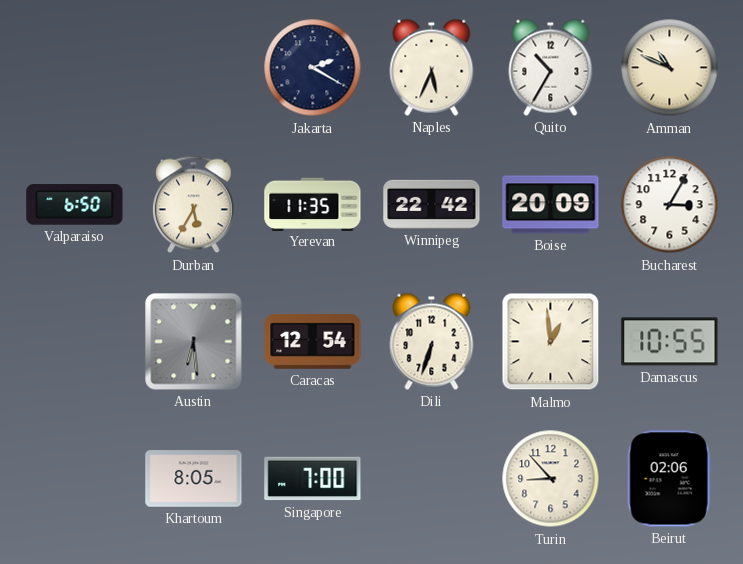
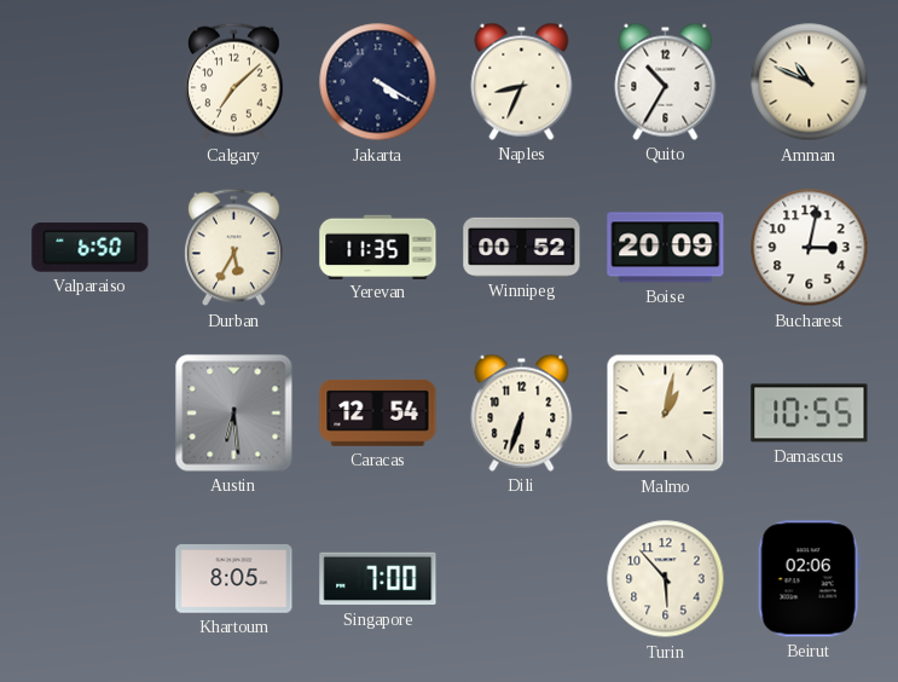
Calgary: none -> 7:08
Jakarta: 2:20 -> 4:20
Naples: 5:34 -> 8:34
Winnipeg: 22:42 -> 00:52
Bucharest: 3:05 -> 3:02
Malmo: 12:59 -> 1:02
Turin: 8:53 -> 5:53
